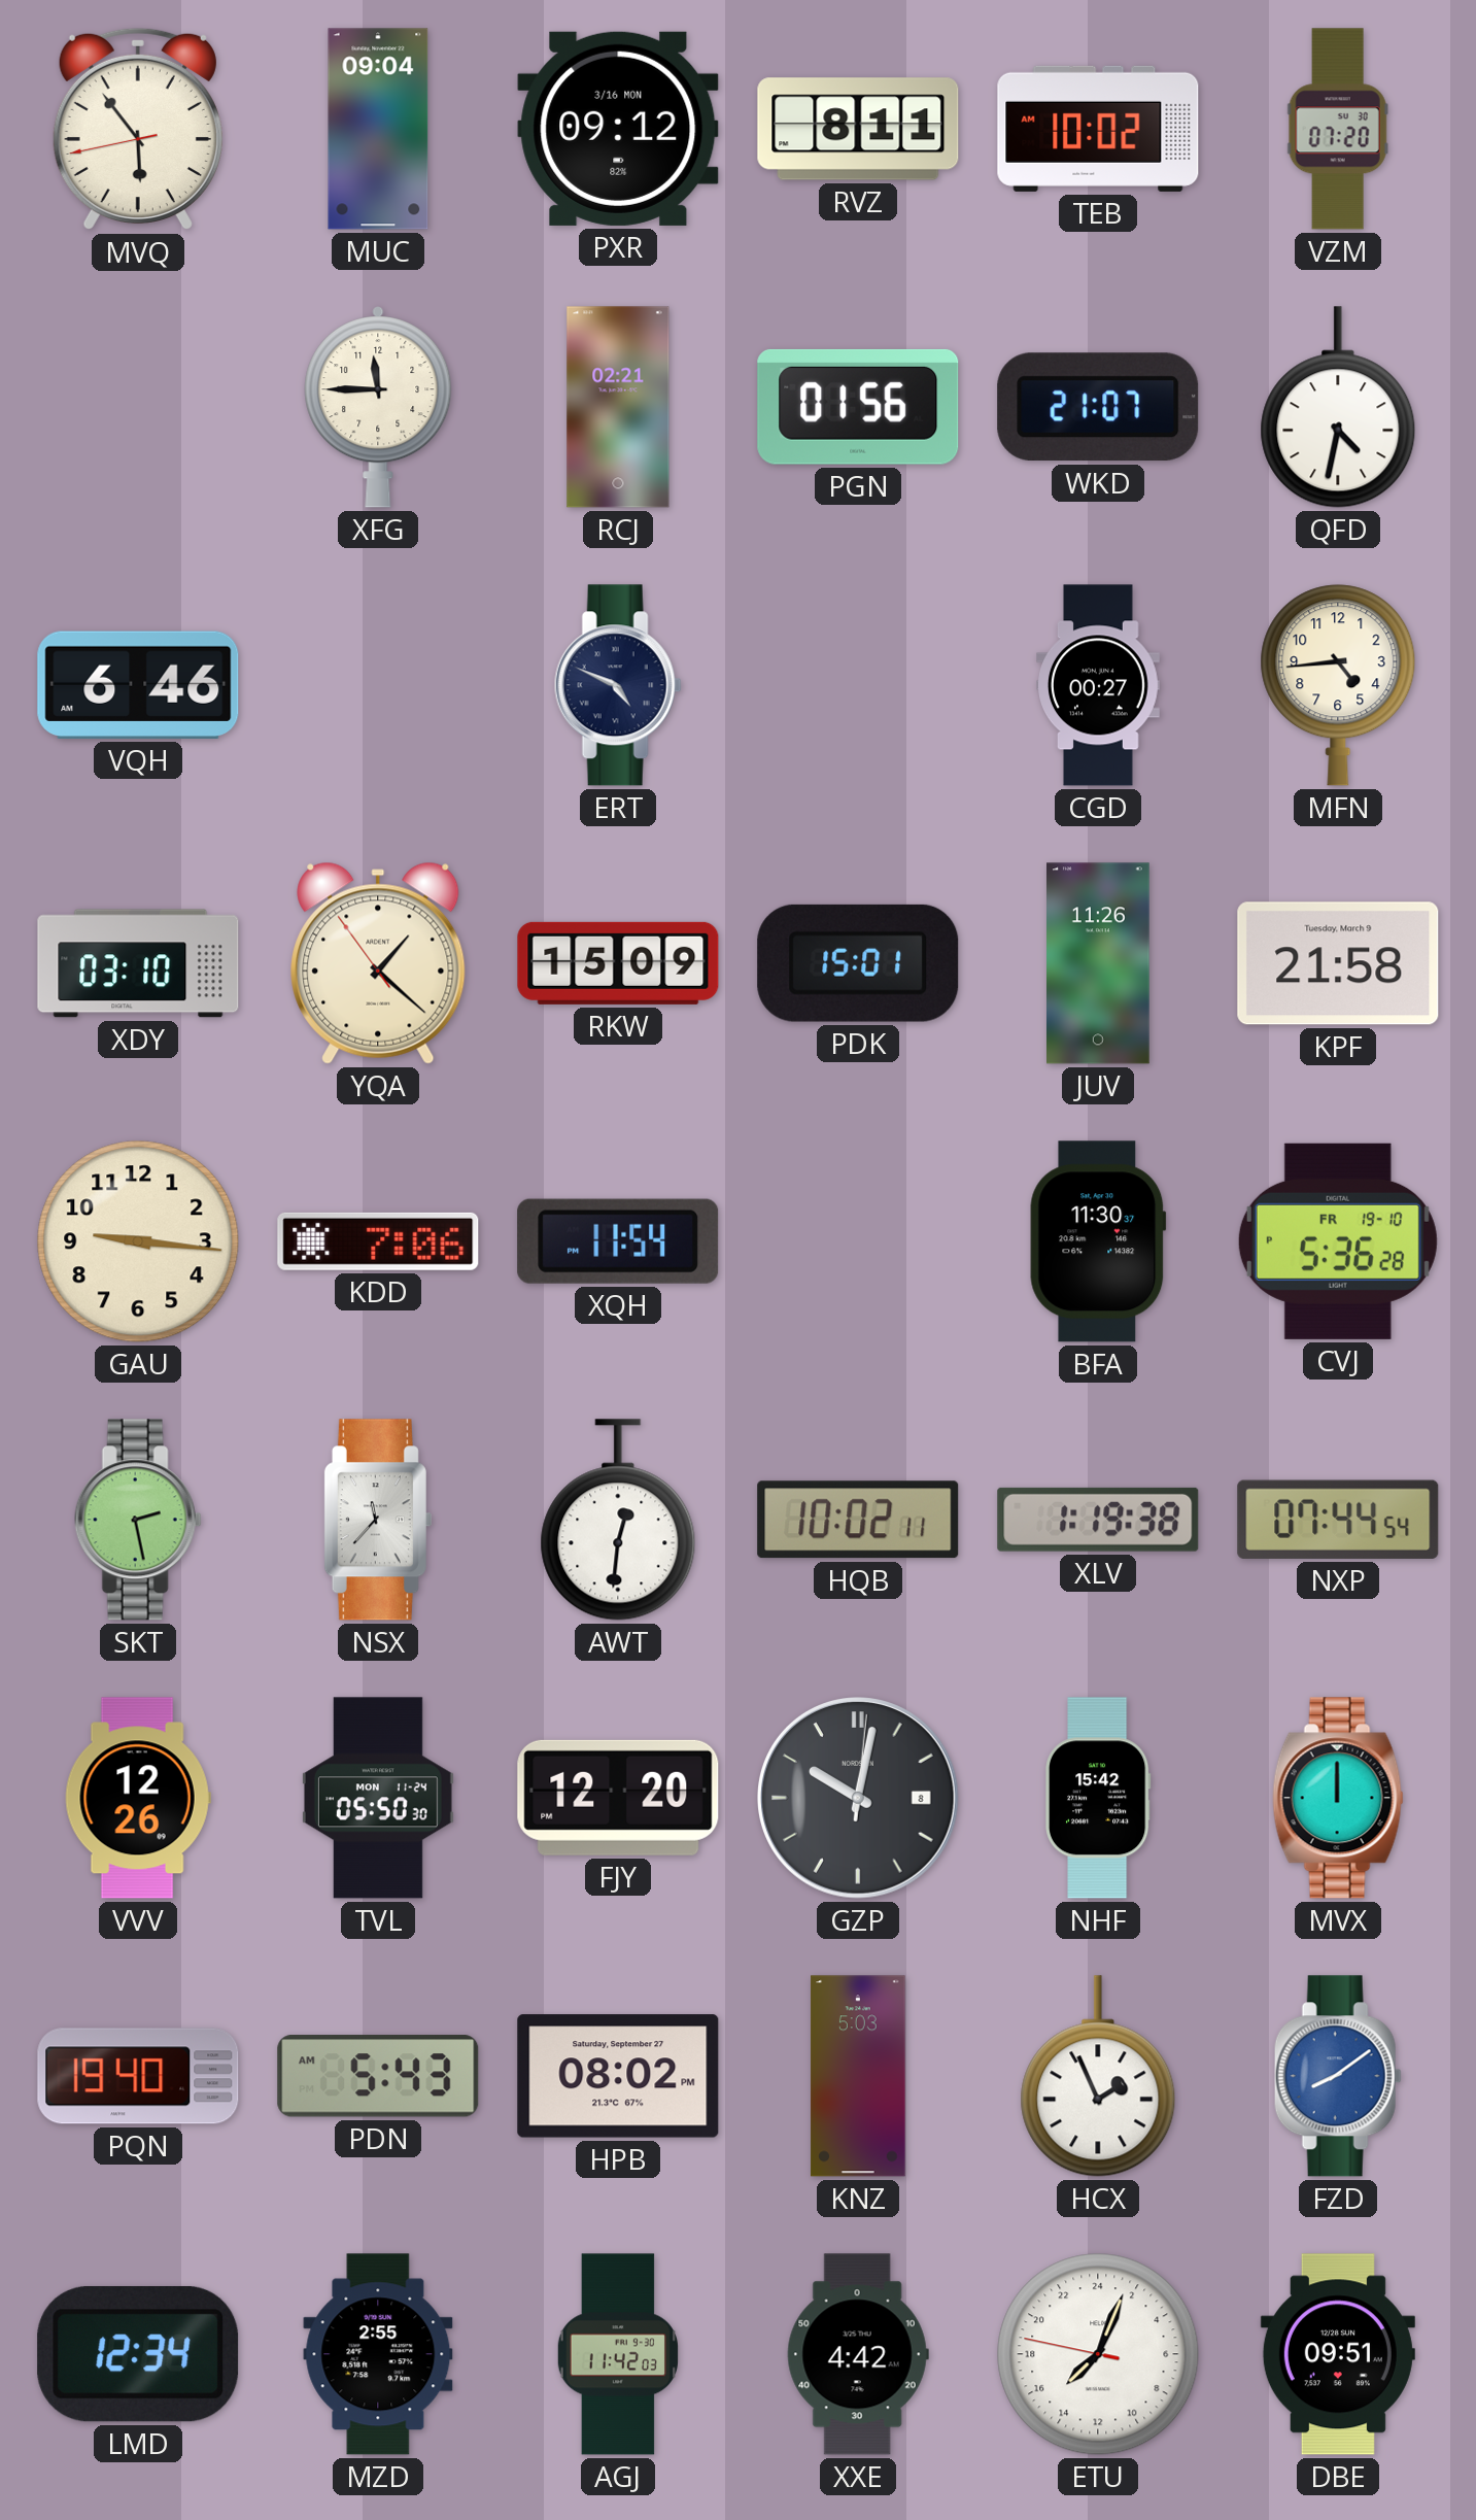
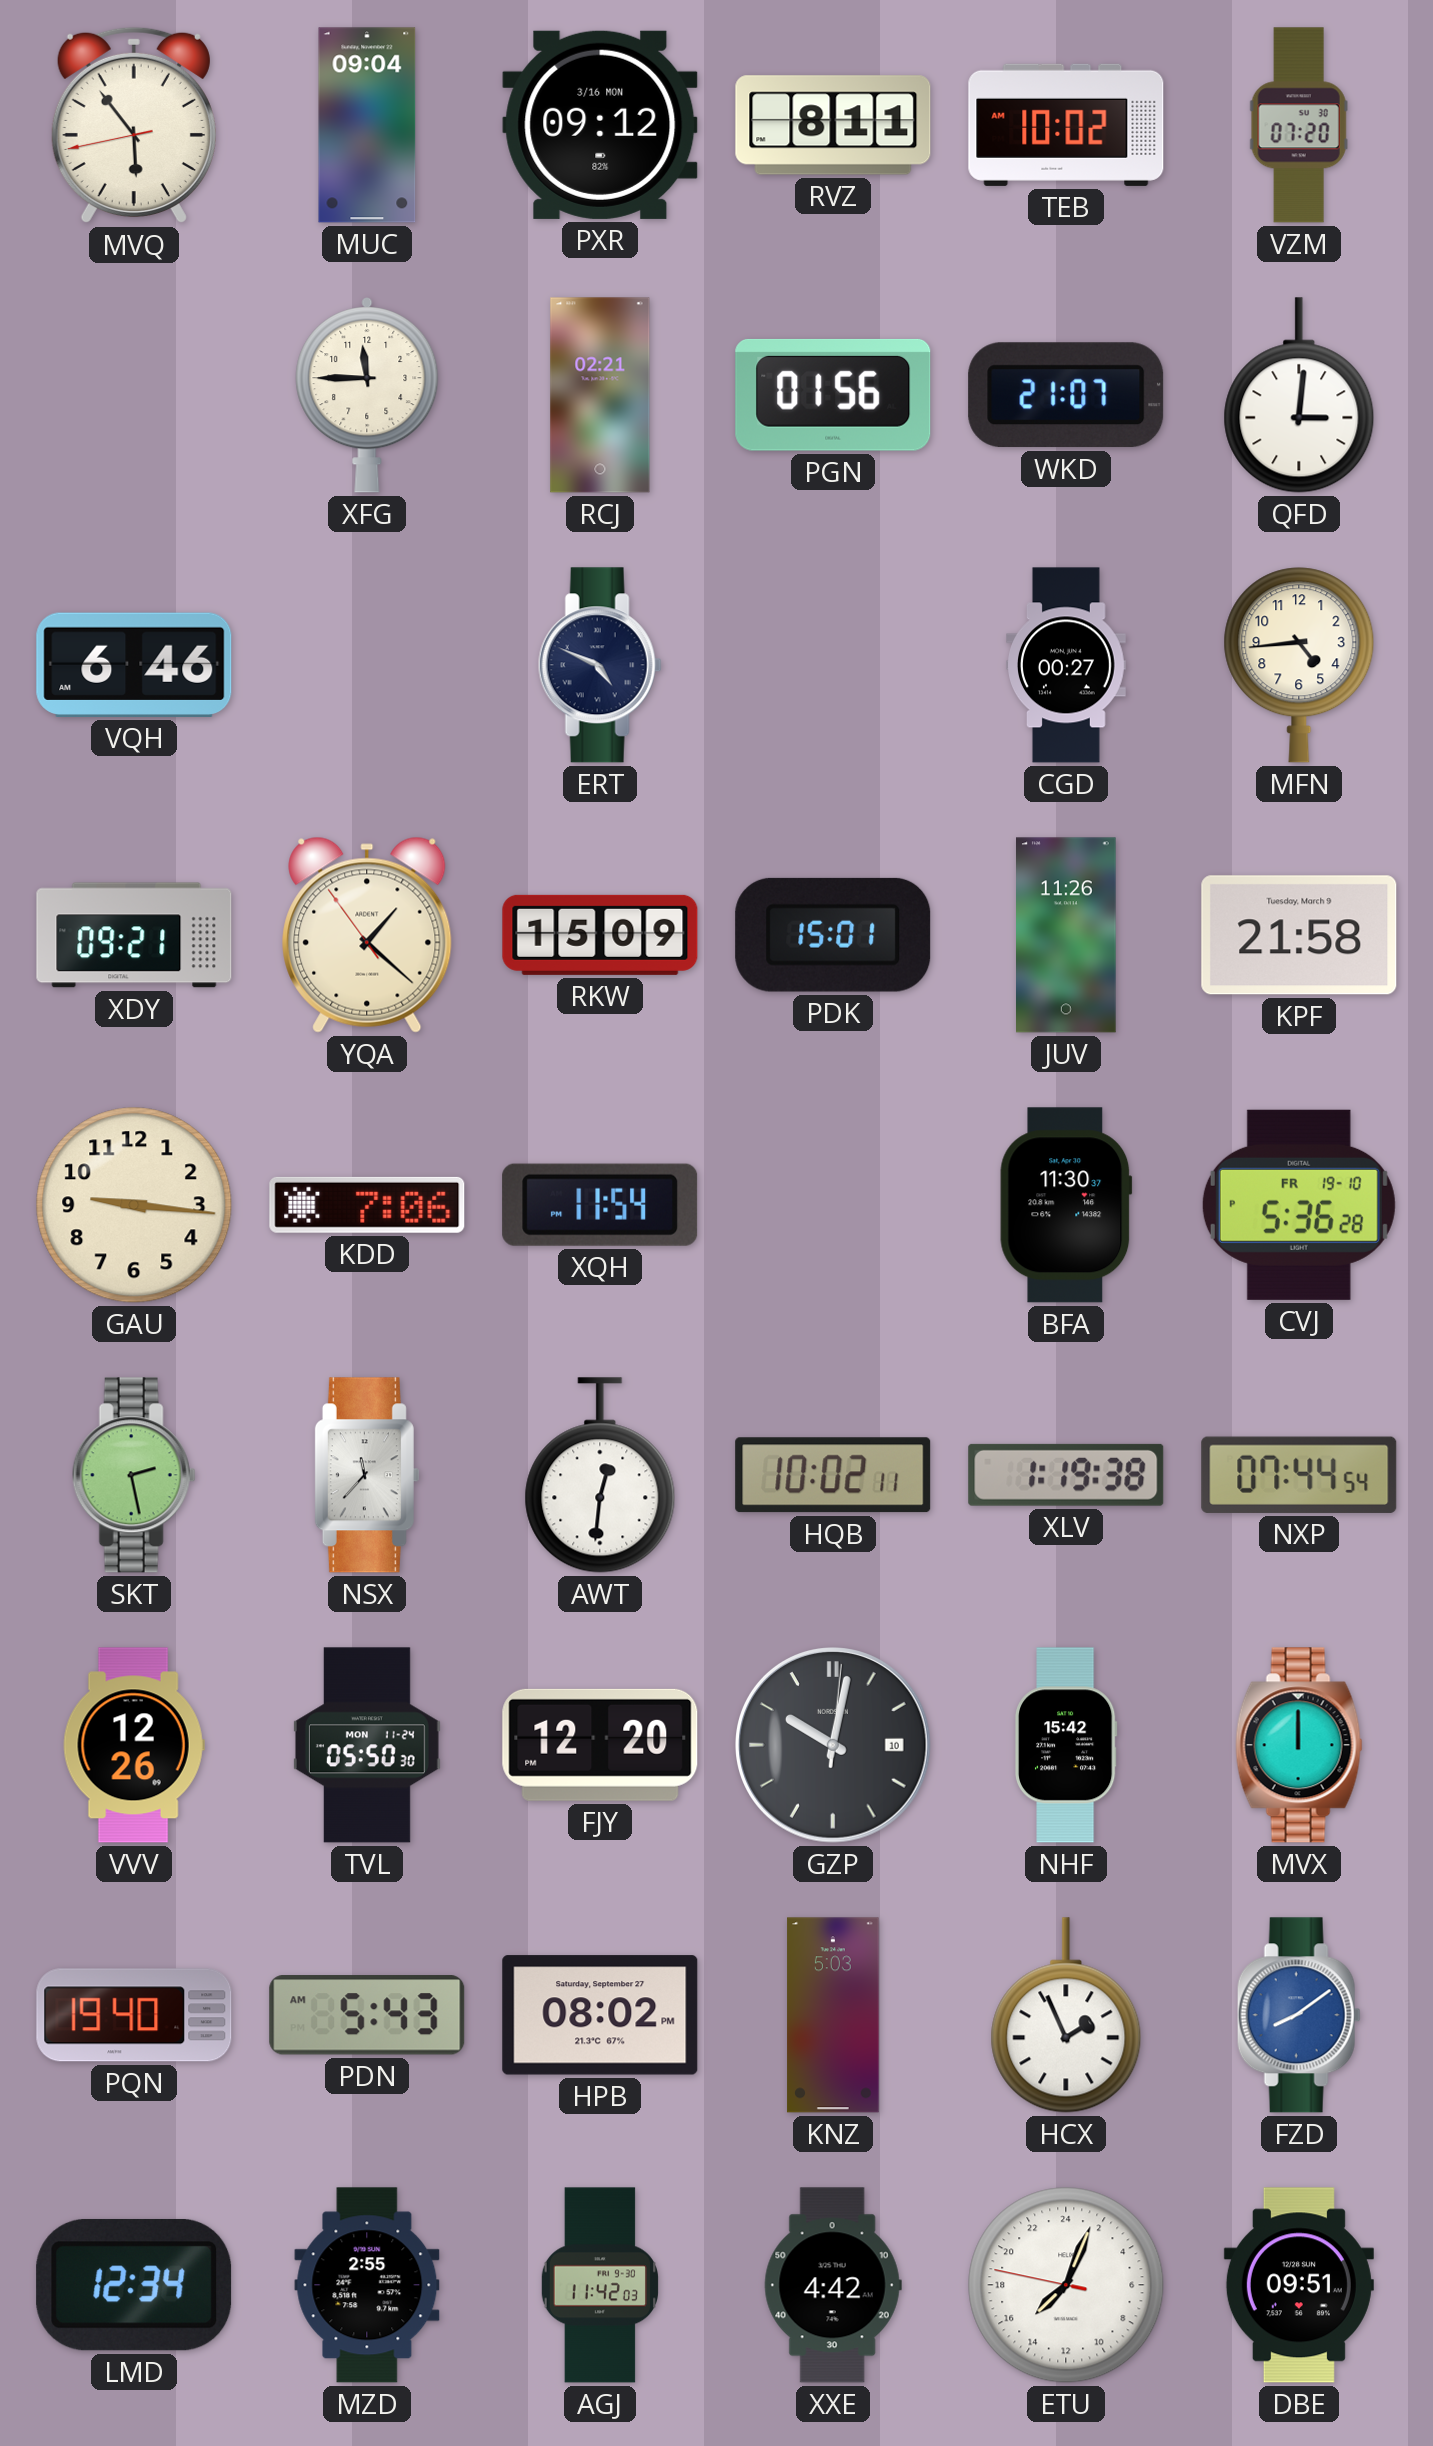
QFD: 4:32 -> 3:01
XDY: 03:10 -> 09:21
GZP date: 8 -> 10
